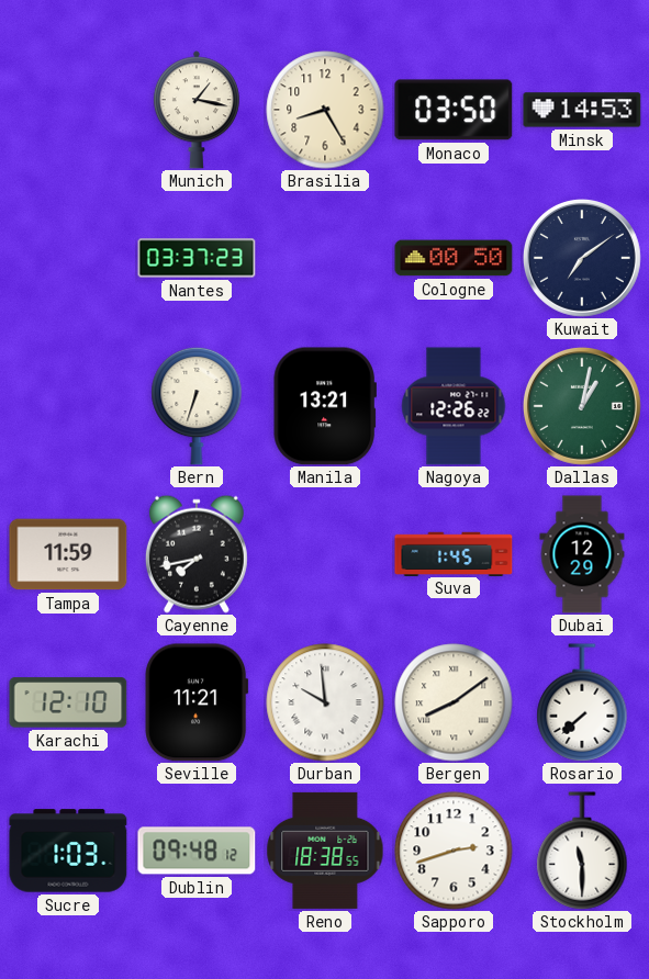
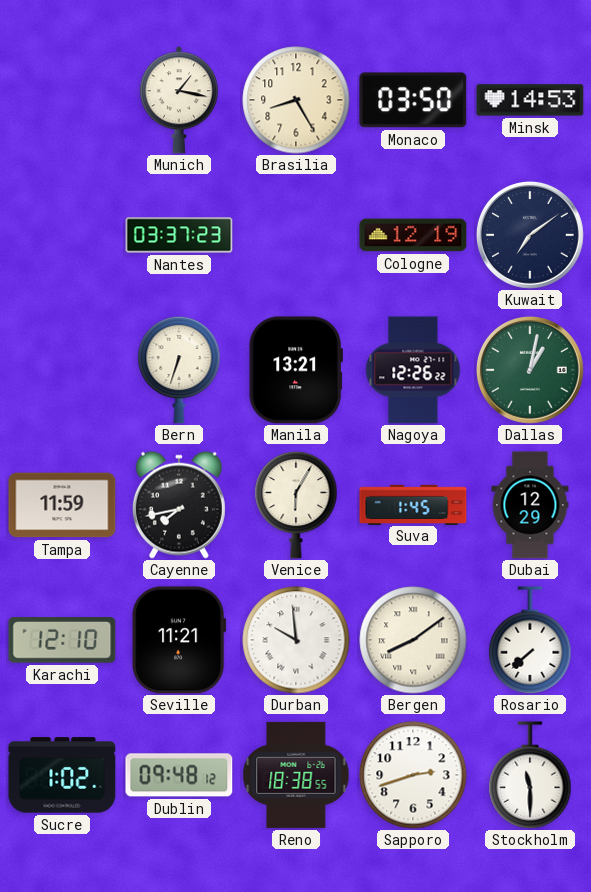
Cologne: 00:50 -> 12:19
Venice: none -> 6:05
Sucre: 1:03 -> 1:02
